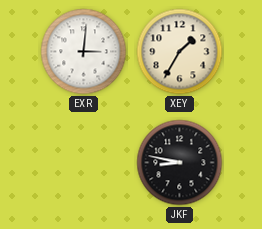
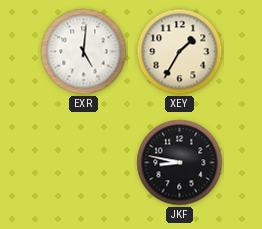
EXR: 3:01 -> 5:01
